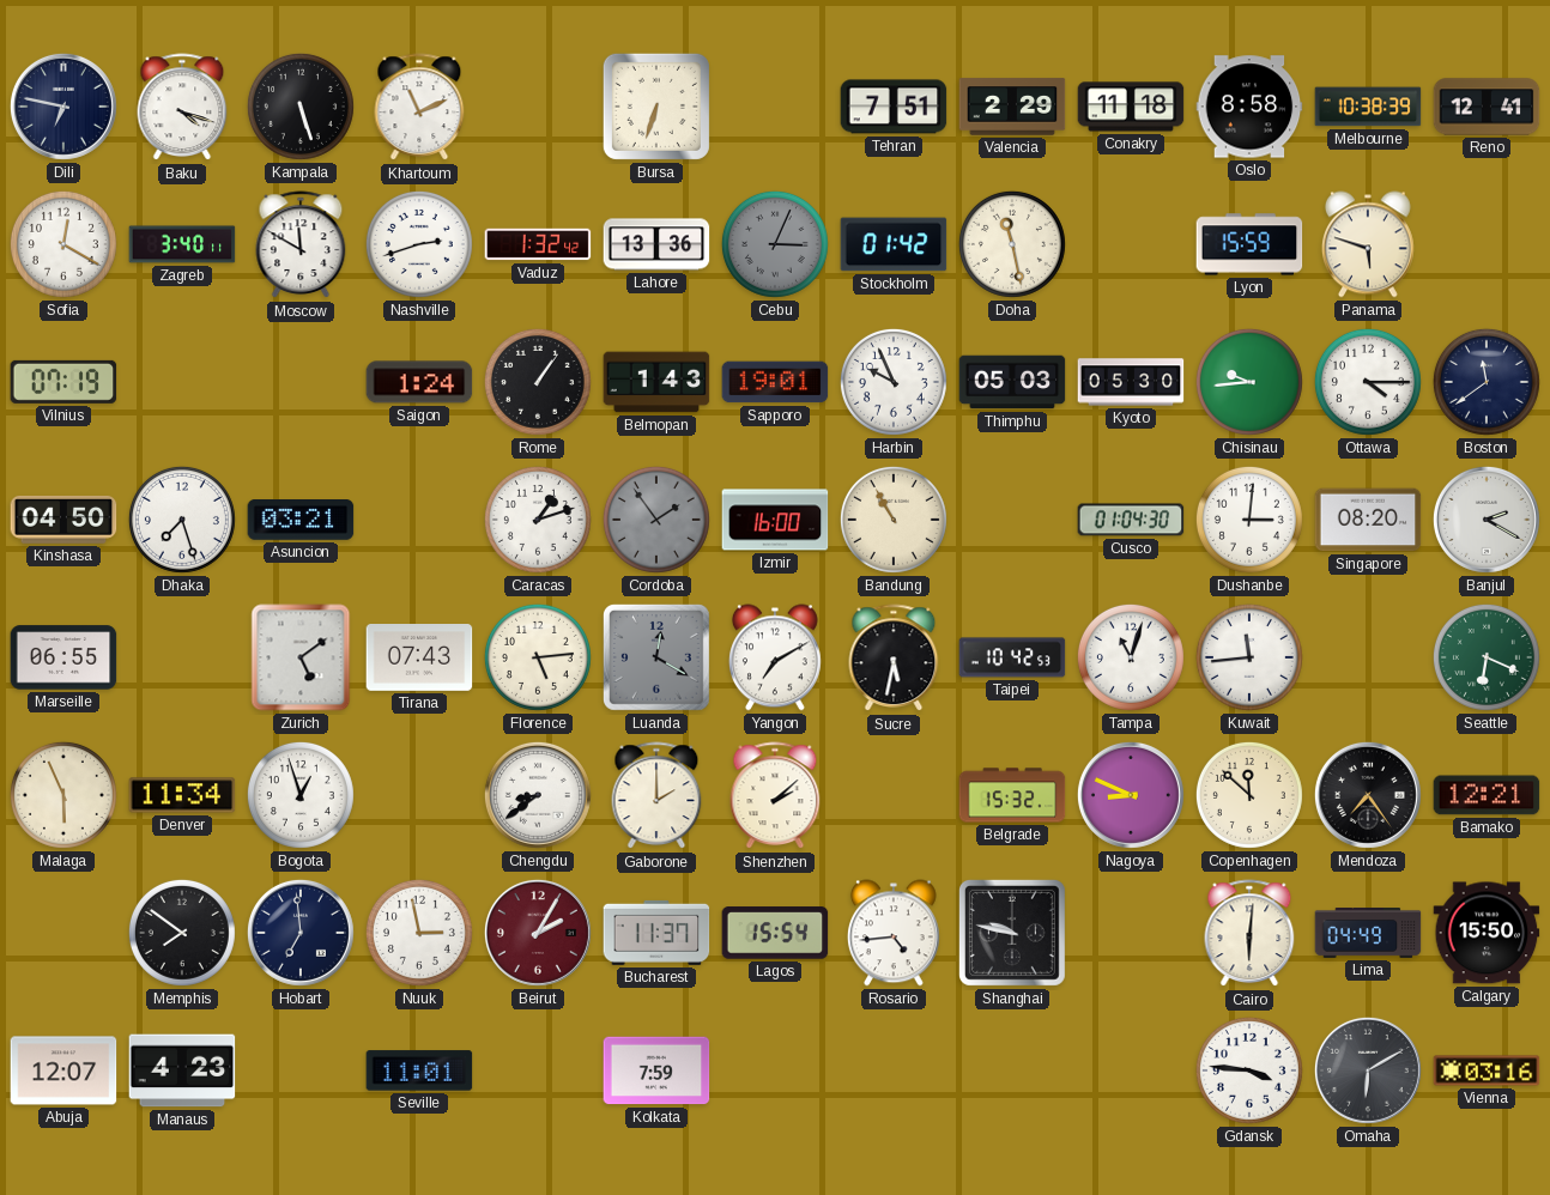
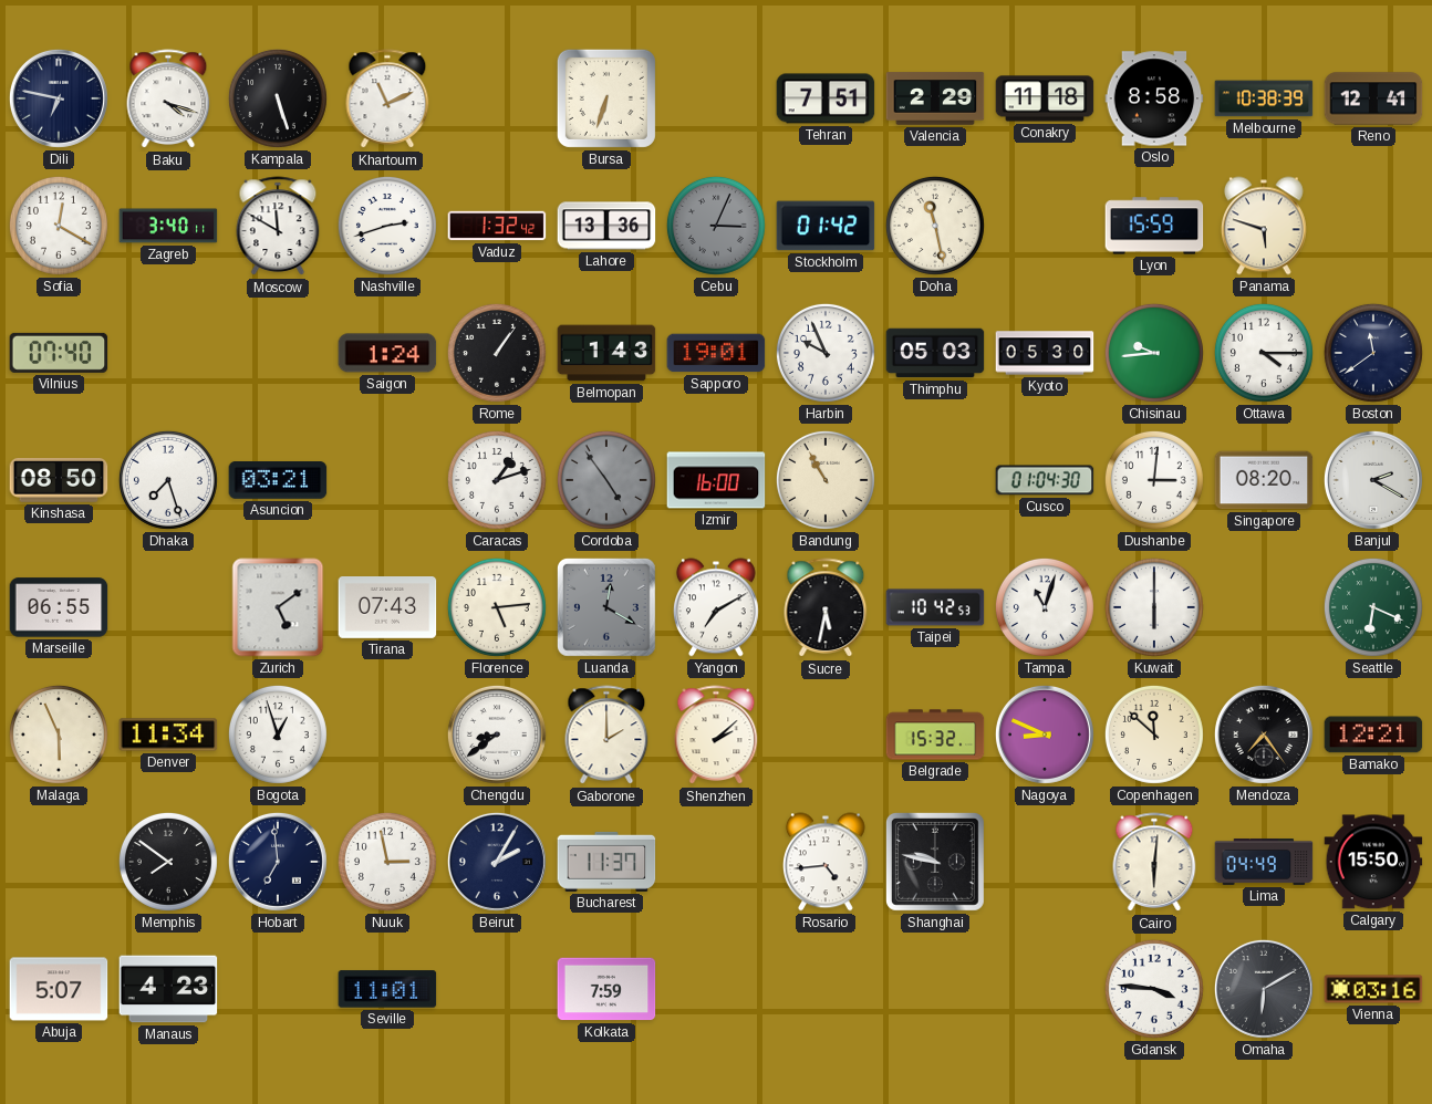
Vilnius: 07:19 -> 07:40
Kinshasa: 04:50 -> 08:50
Cordoba: 1:54 -> 4:54
Kuwait: 11:44 -> 6:00
Beirut dial: burgundy -> navy
Lagos: 15:54 -> none
Abuja: 12:07 -> 5:07
